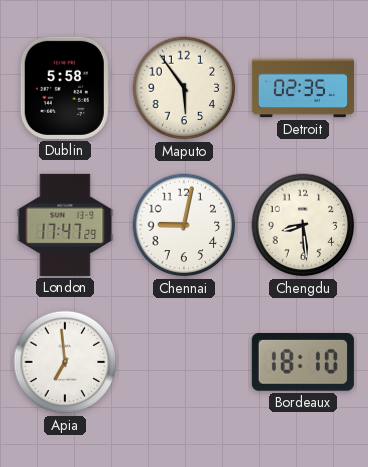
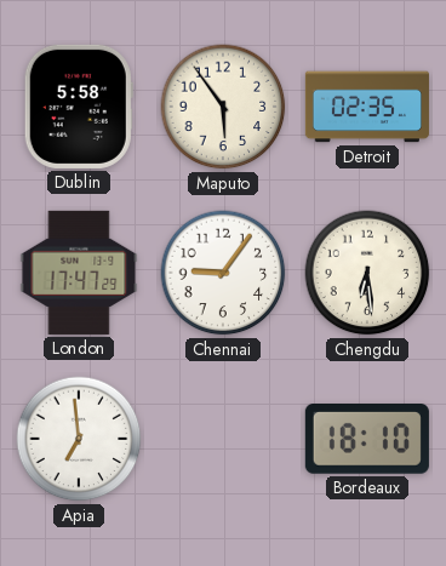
Chennai: 9:02 -> 9:06
Chengdu: 8:29 -> 6:29
